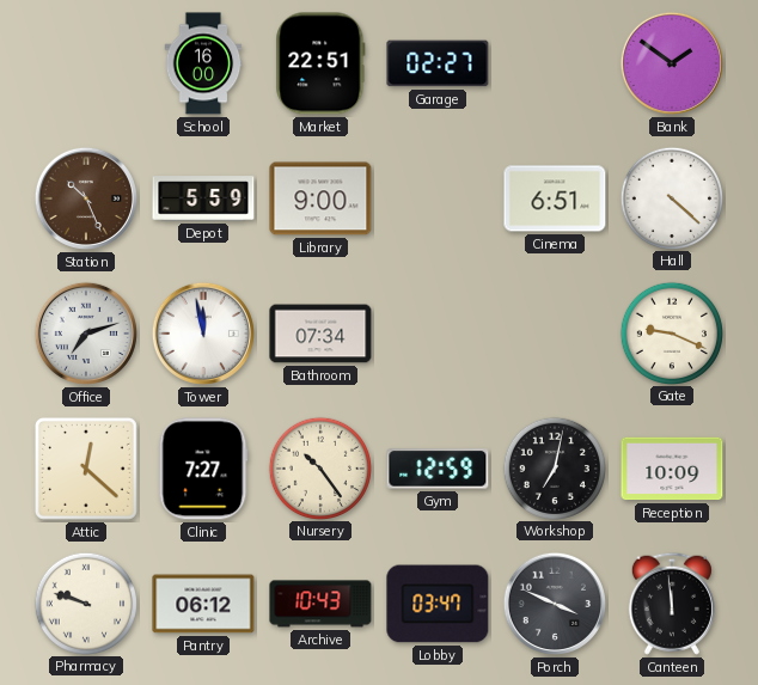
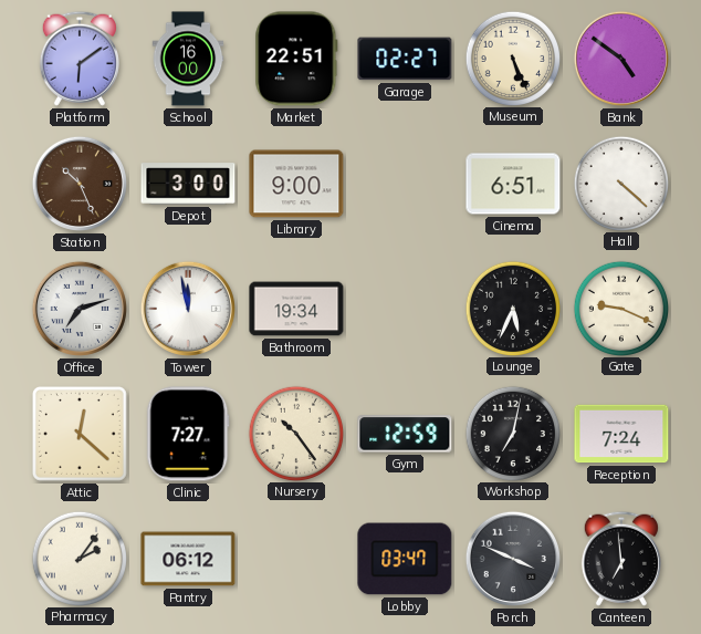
Platform: none -> 6:09
Museum: none -> 5:26
Bank: 1:51 -> 4:51
Depot: 5:59 -> 3:00
Bathroom: 07:34 -> 19:34
Lounge: none -> 5:34
Reception: 10:09 -> 7:24
Pharmacy: 9:48 -> 2:06
Archive: 10:43 -> none
Canteen: 11:59 -> 6:59
